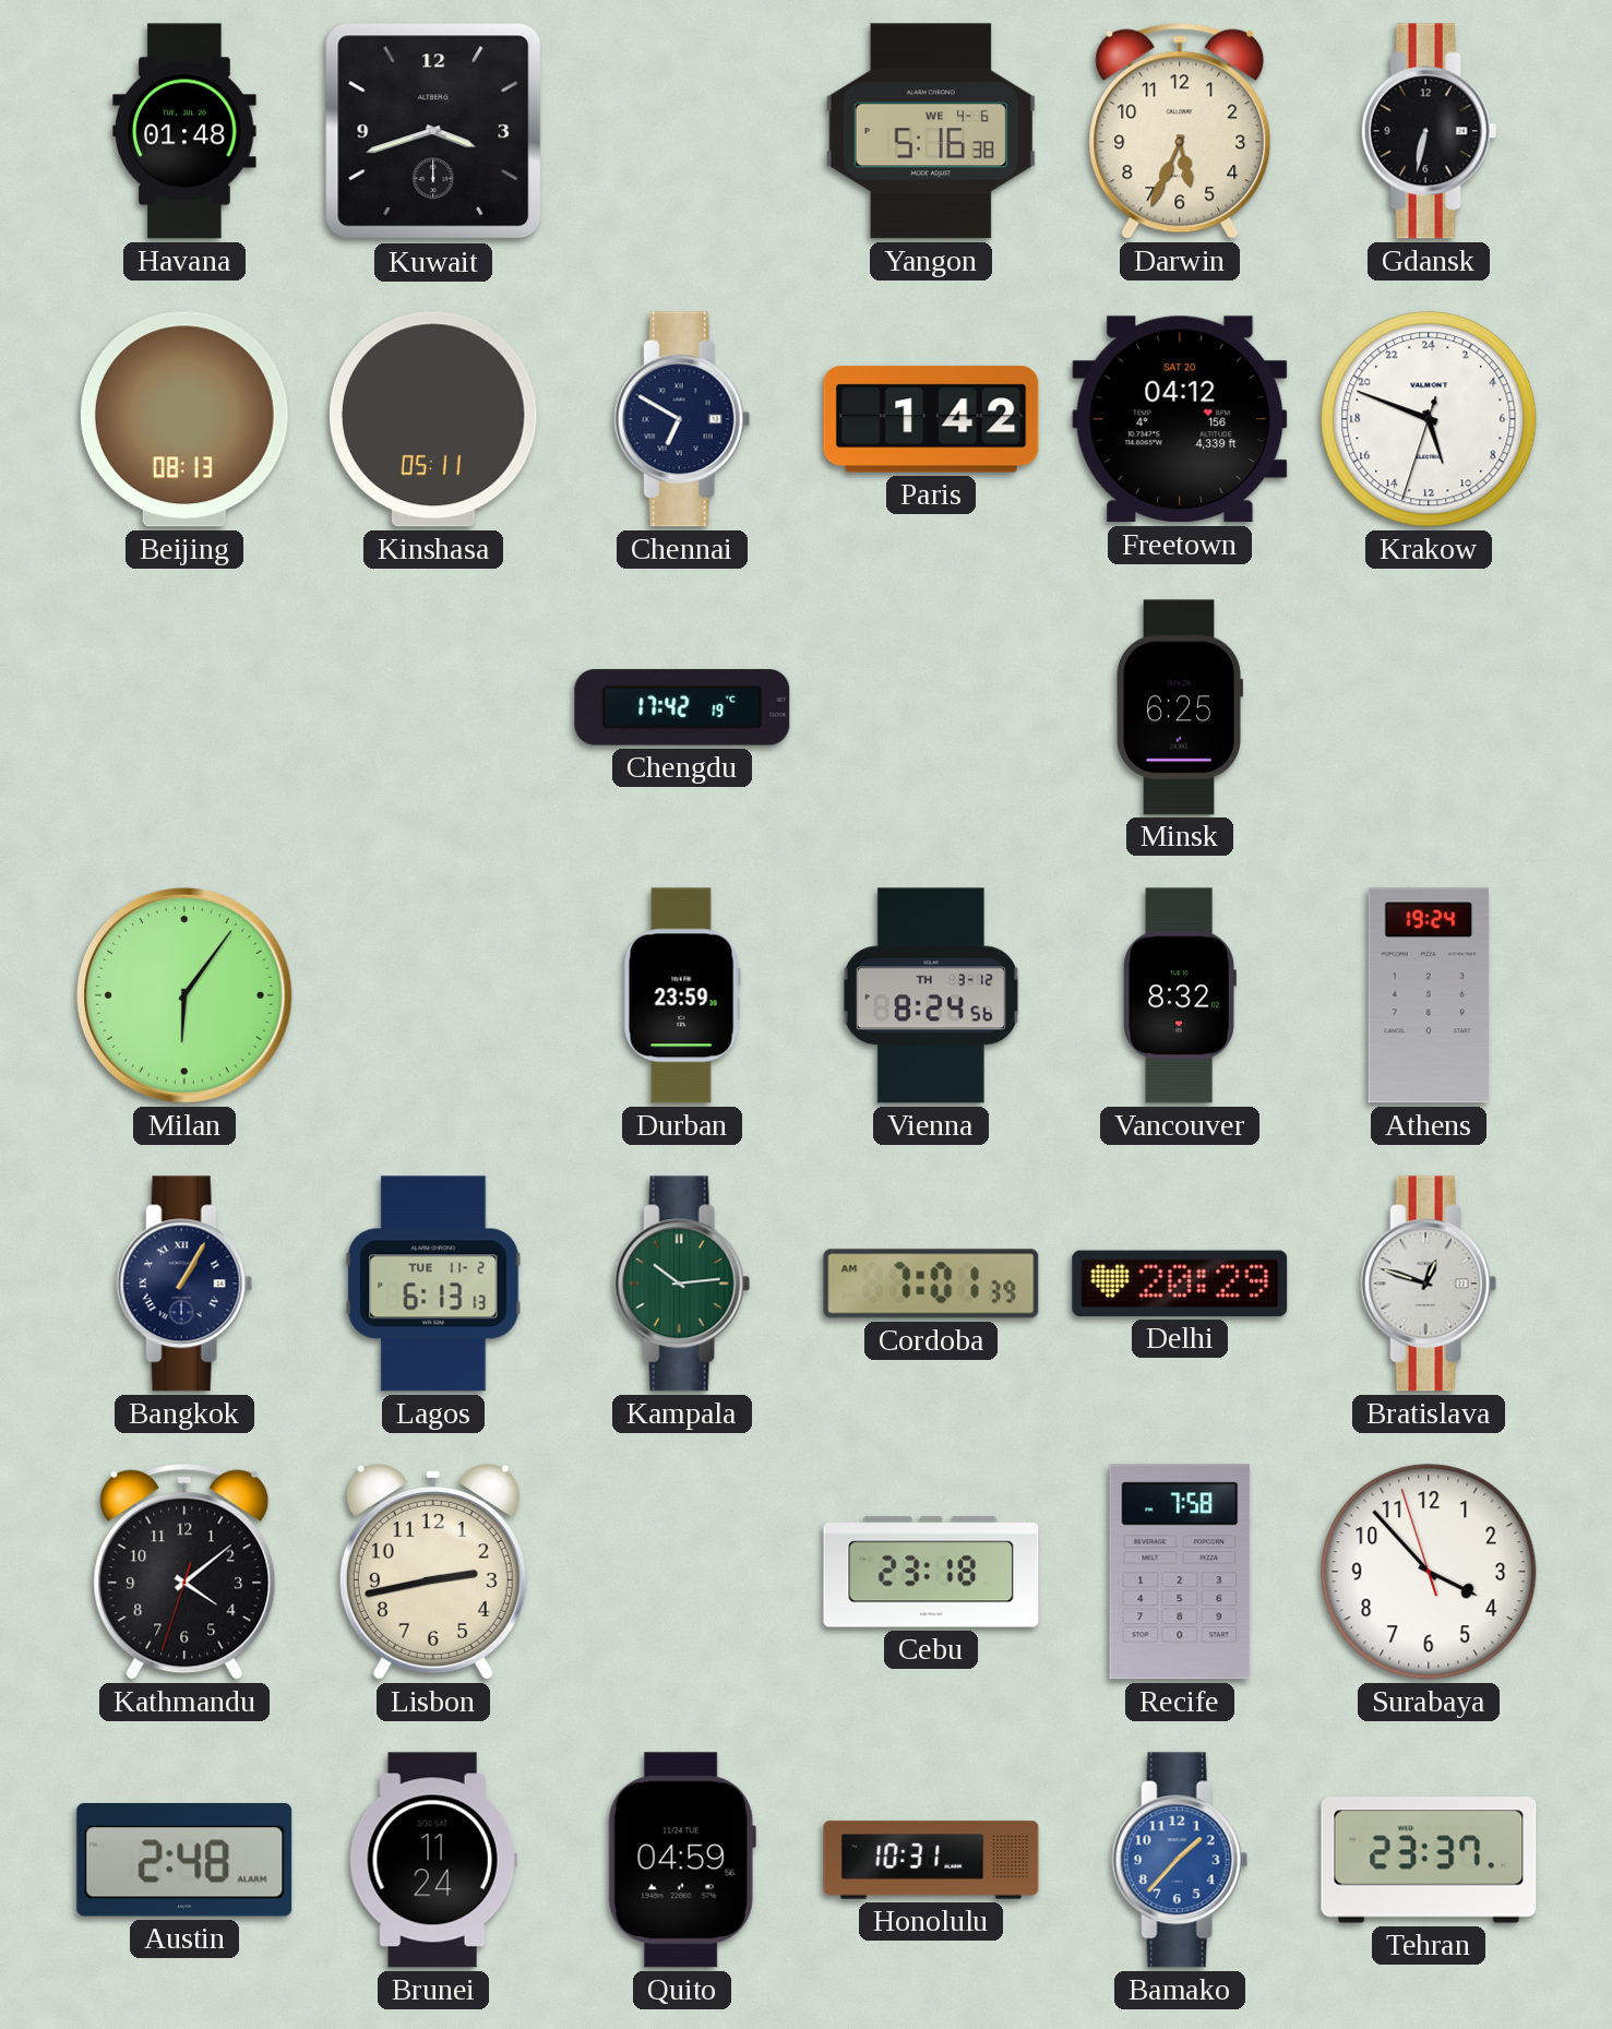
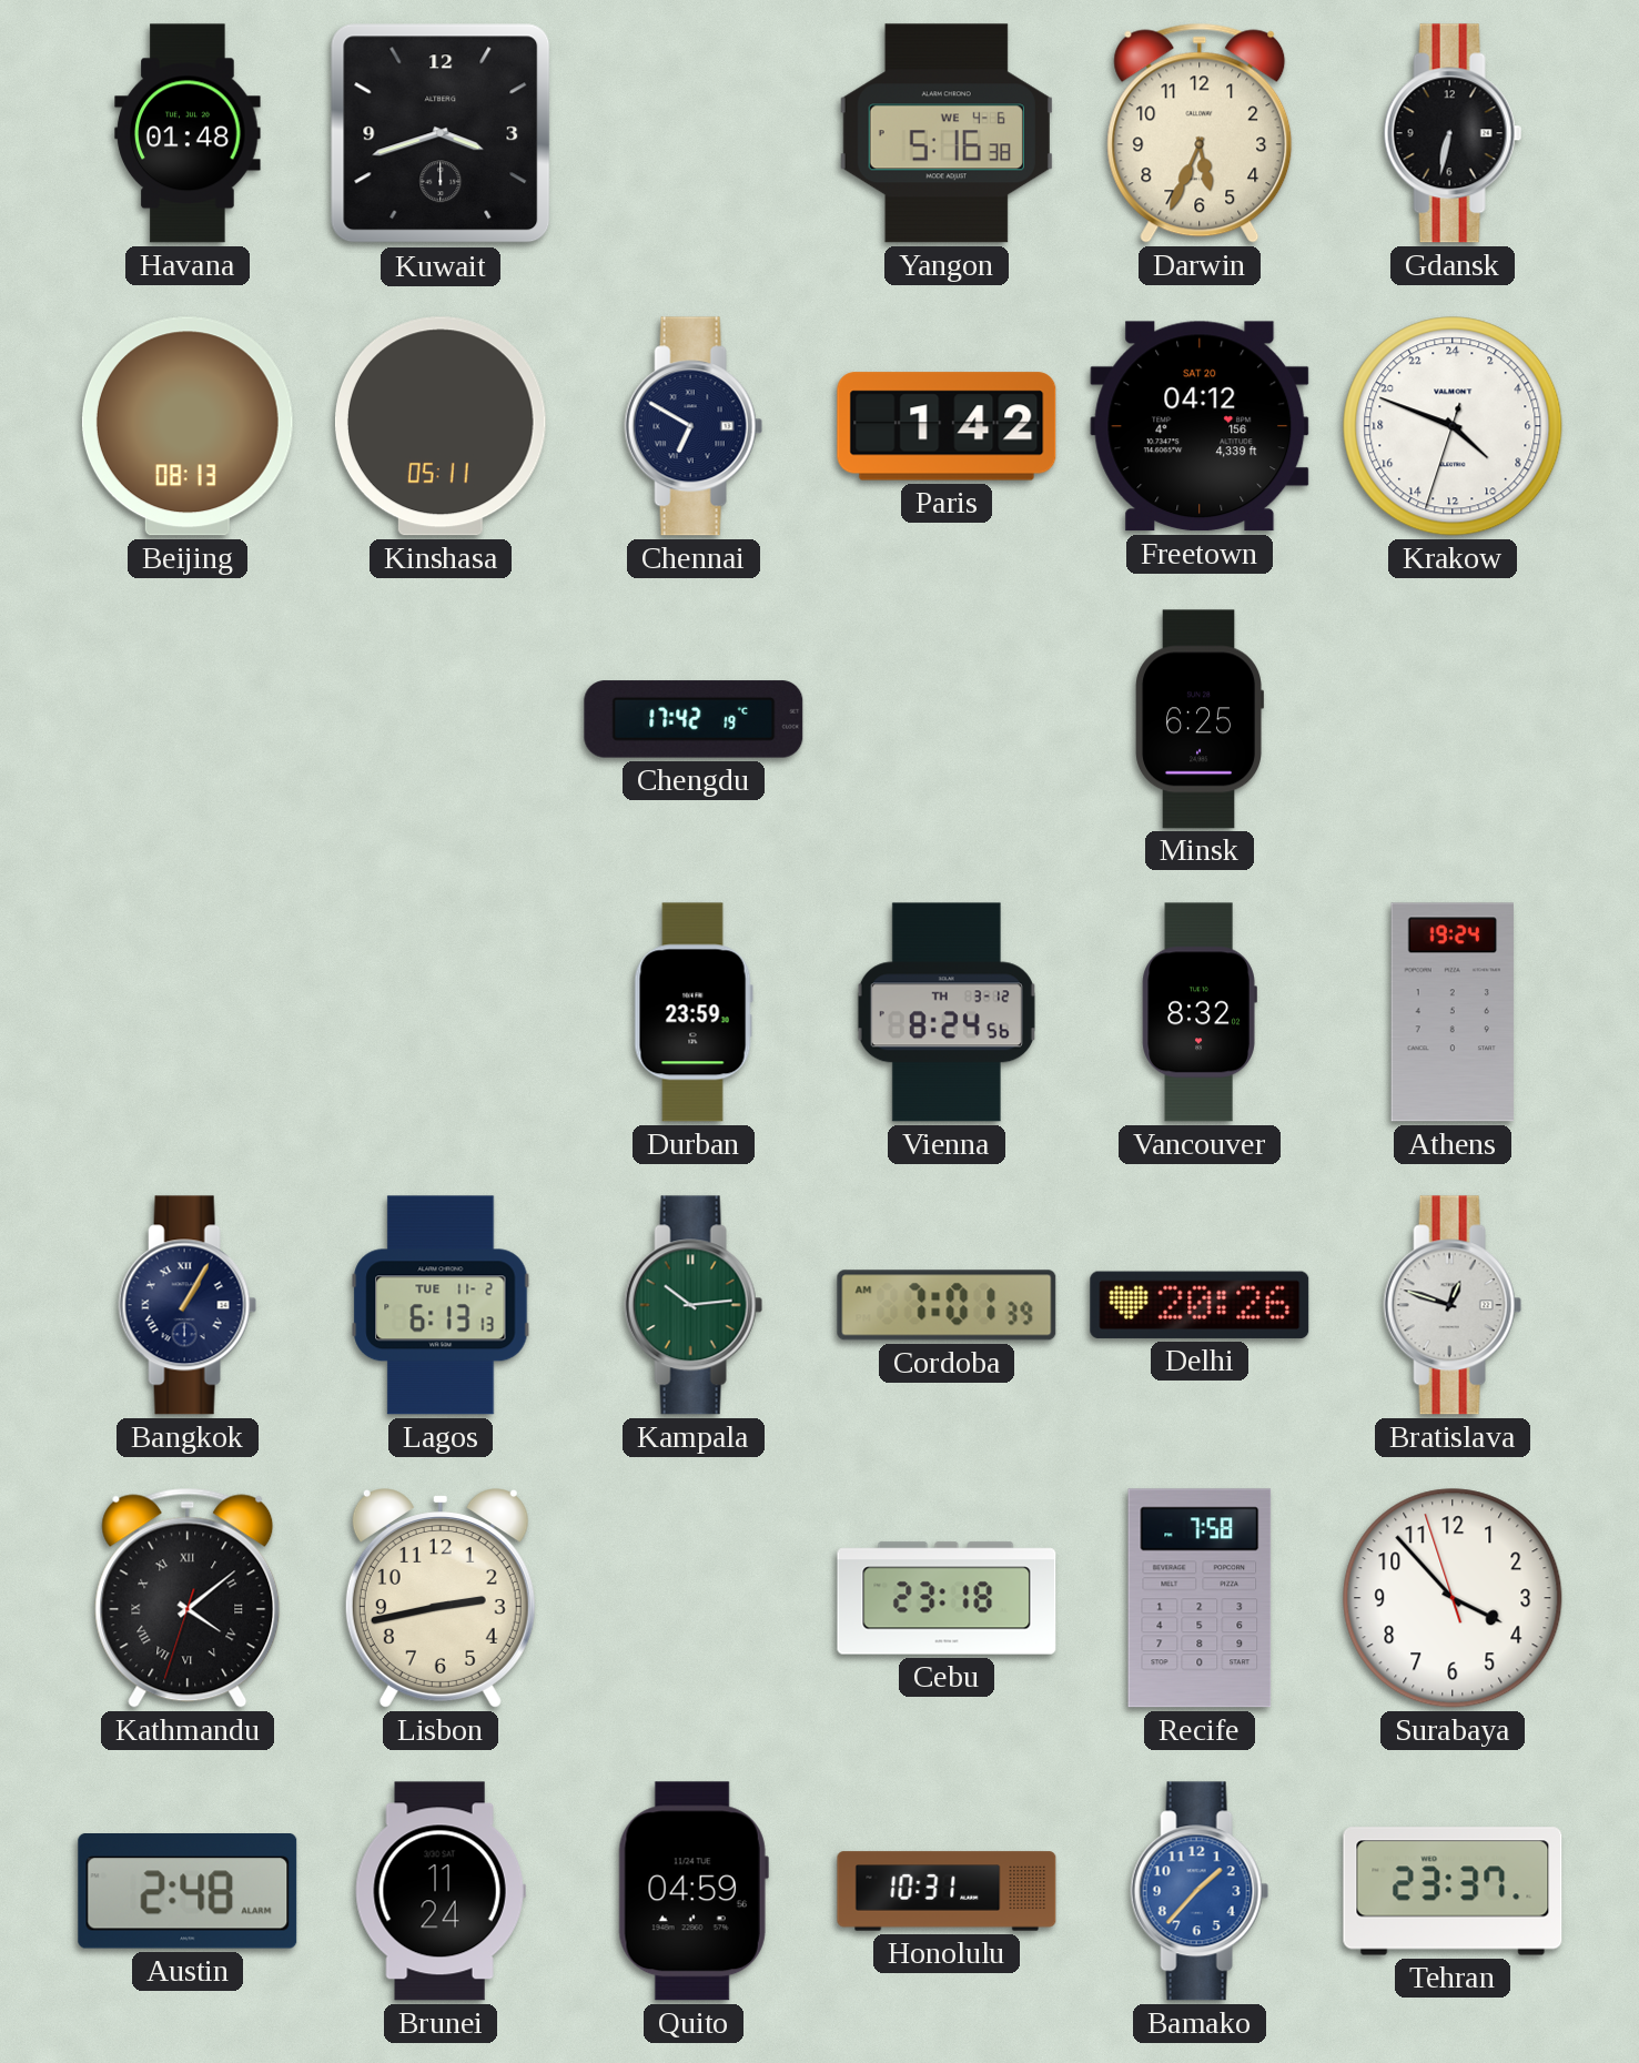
Krakow: 10:48 -> 8:48
Milan: 6:06 -> none
Delhi: 20:29 -> 20:26
Kathmandu numerals: Arabic -> Roman
